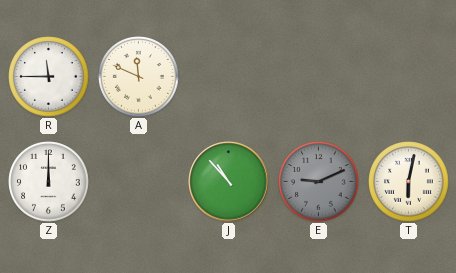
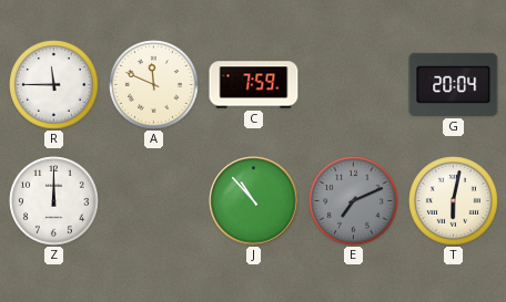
C: none -> 7:59
G: none -> 20:04
E: 9:11 -> 7:11
